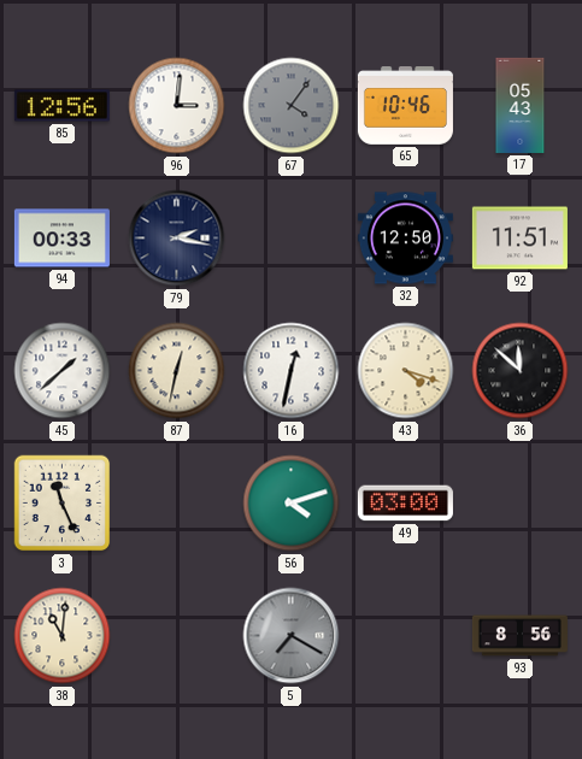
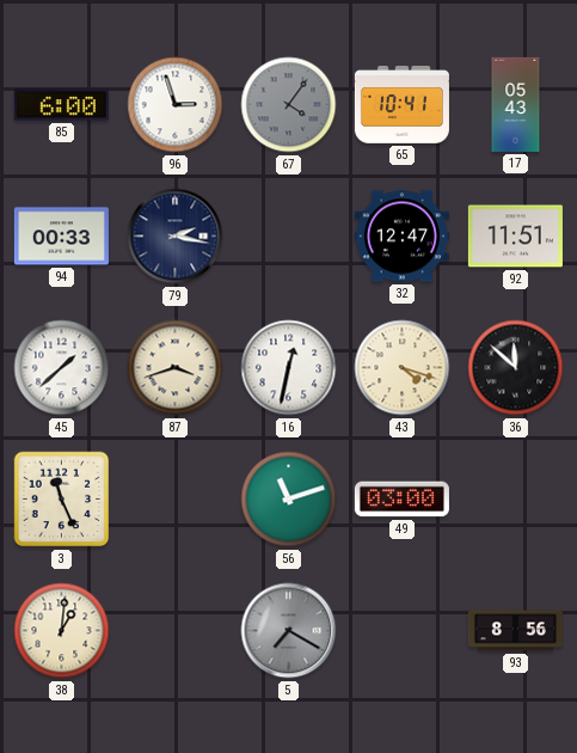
85: 12:56 -> 6:00
96: 3:01 -> 2:57
65: 10:46 -> 10:41
32: 12:50 -> 12:47
87: 12:32 -> 3:42
56: 4:12 -> 11:12
38: 11:01 -> 1:01
